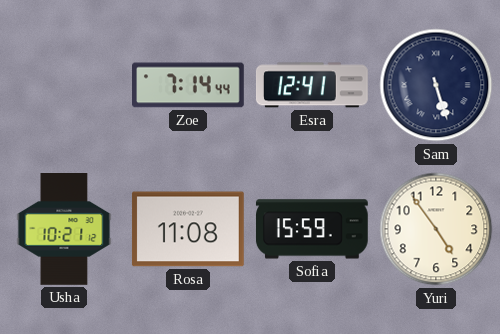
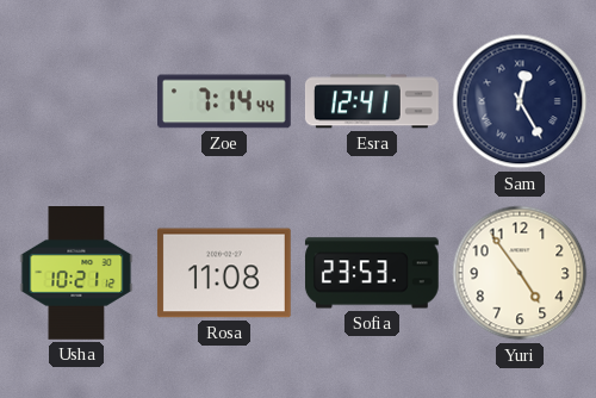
Sam: 5:27 -> 12:25
Sofia: 15:59 -> 23:53
